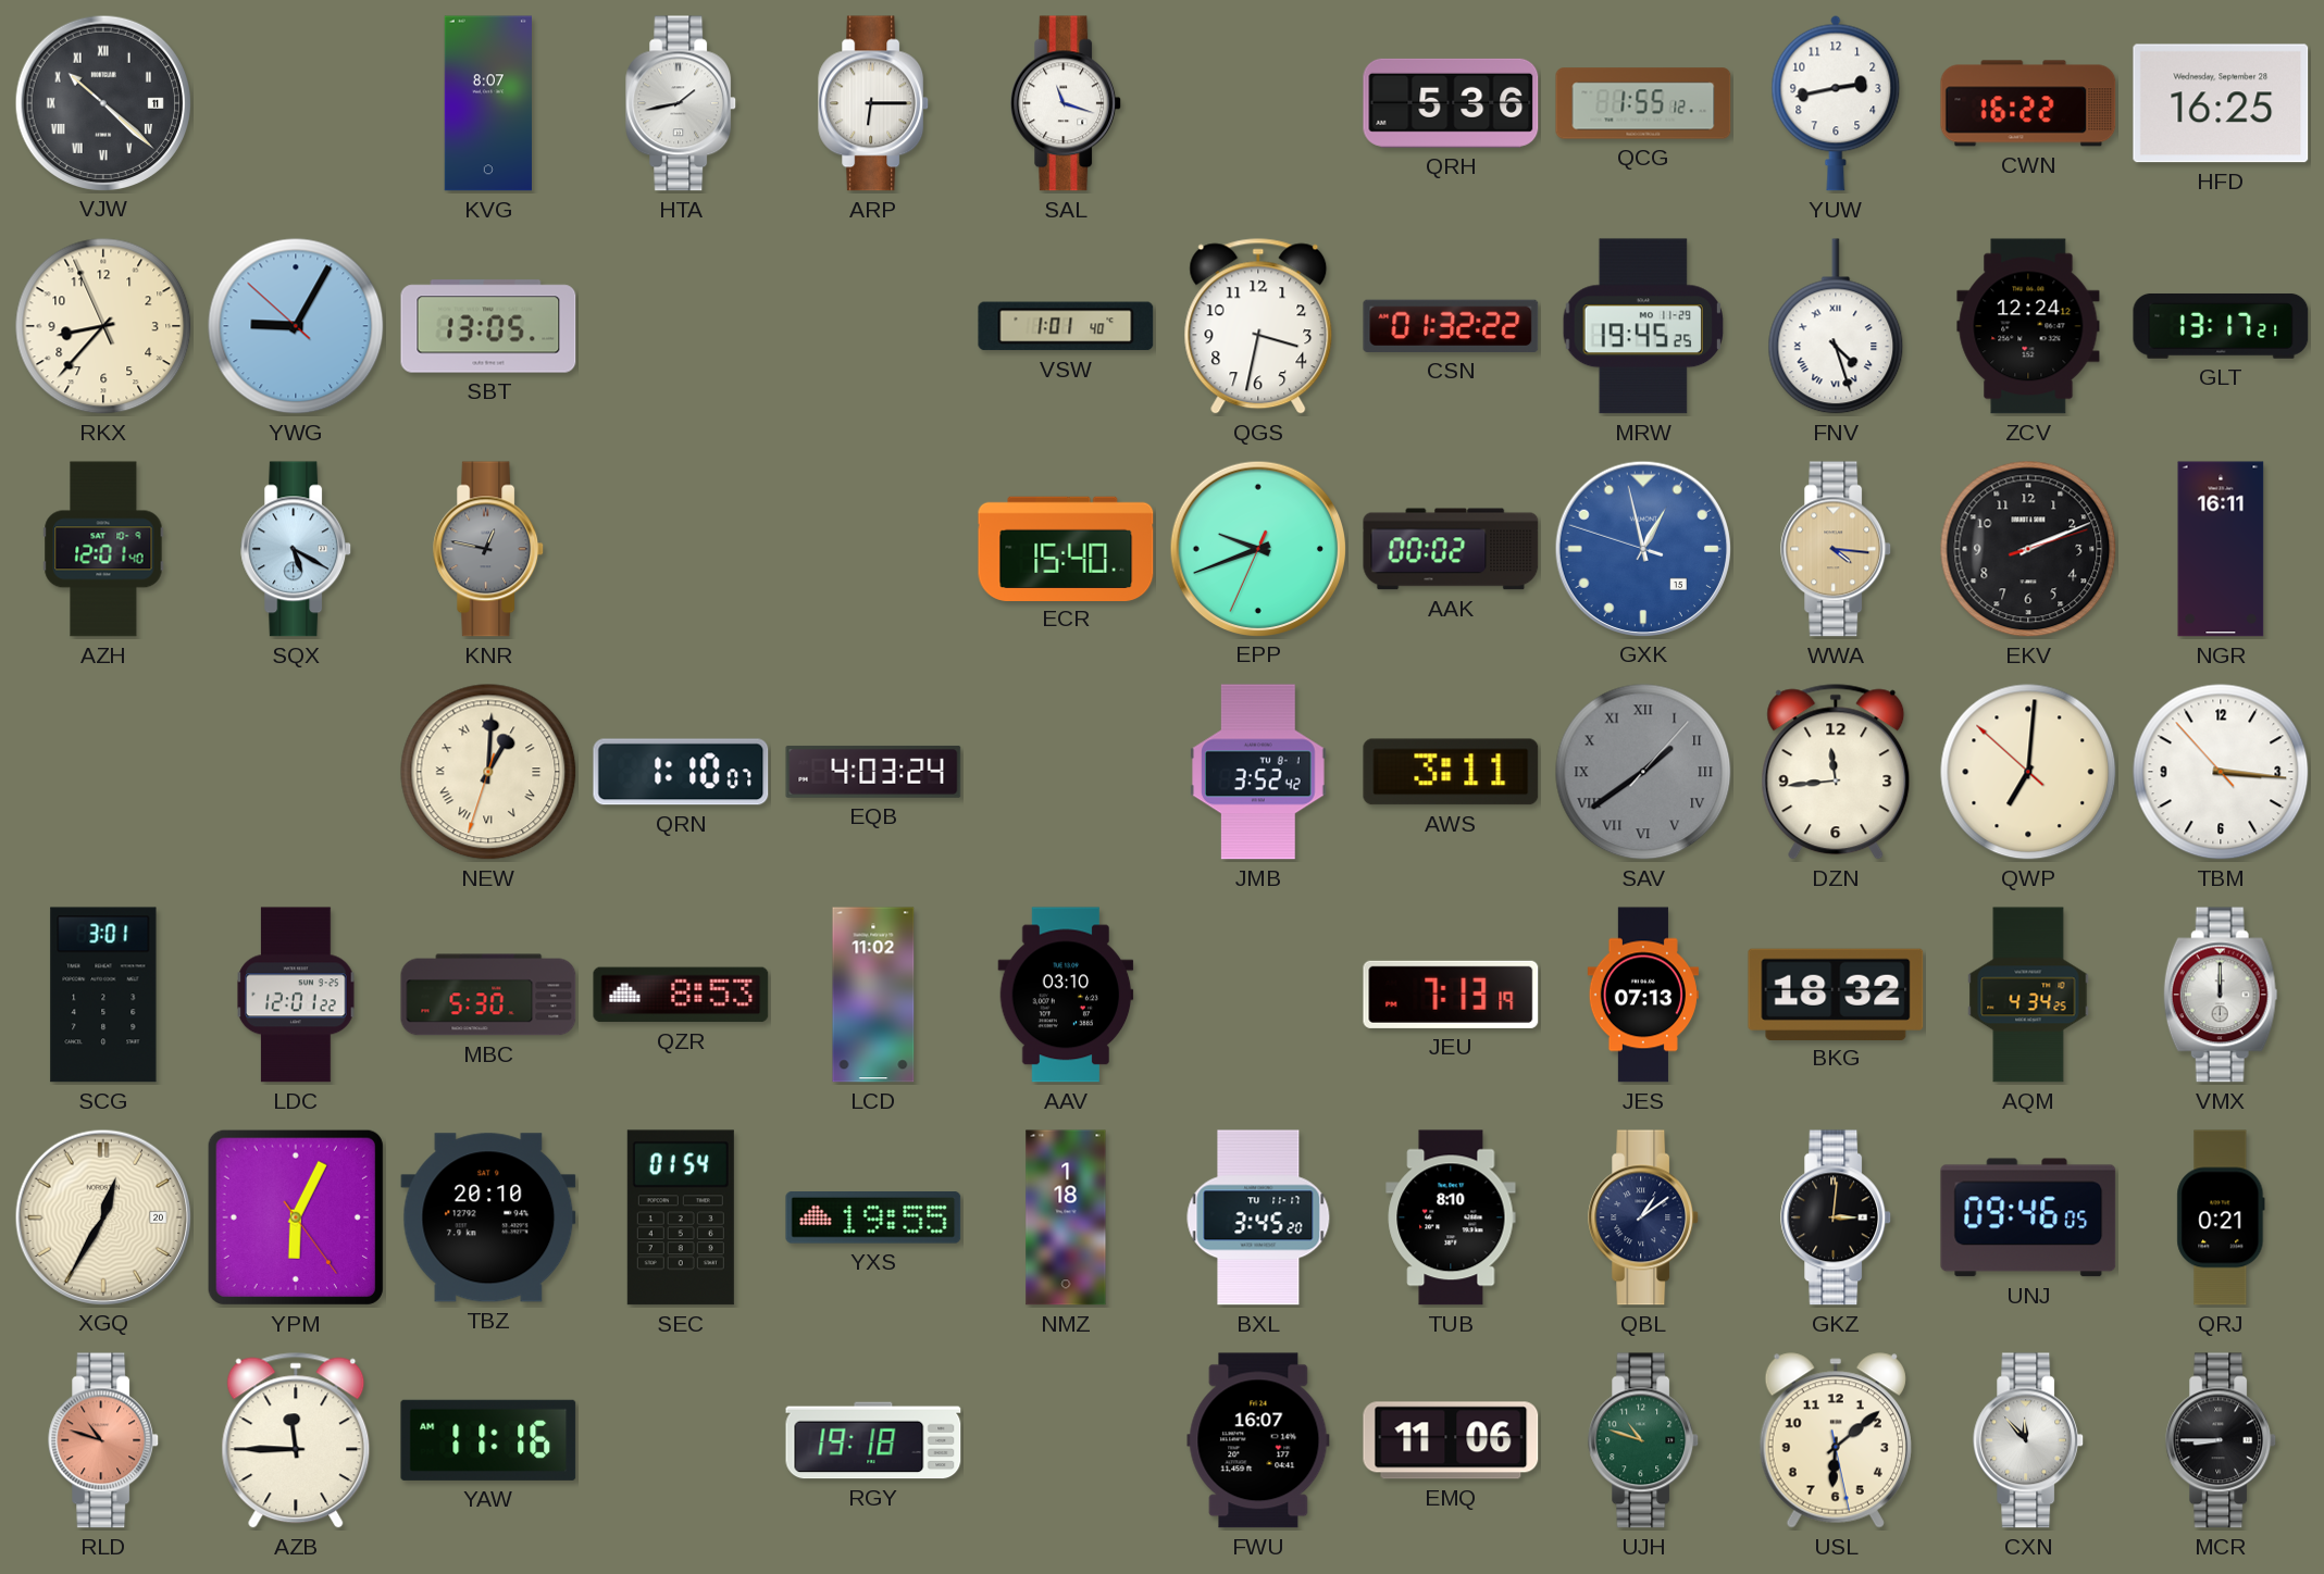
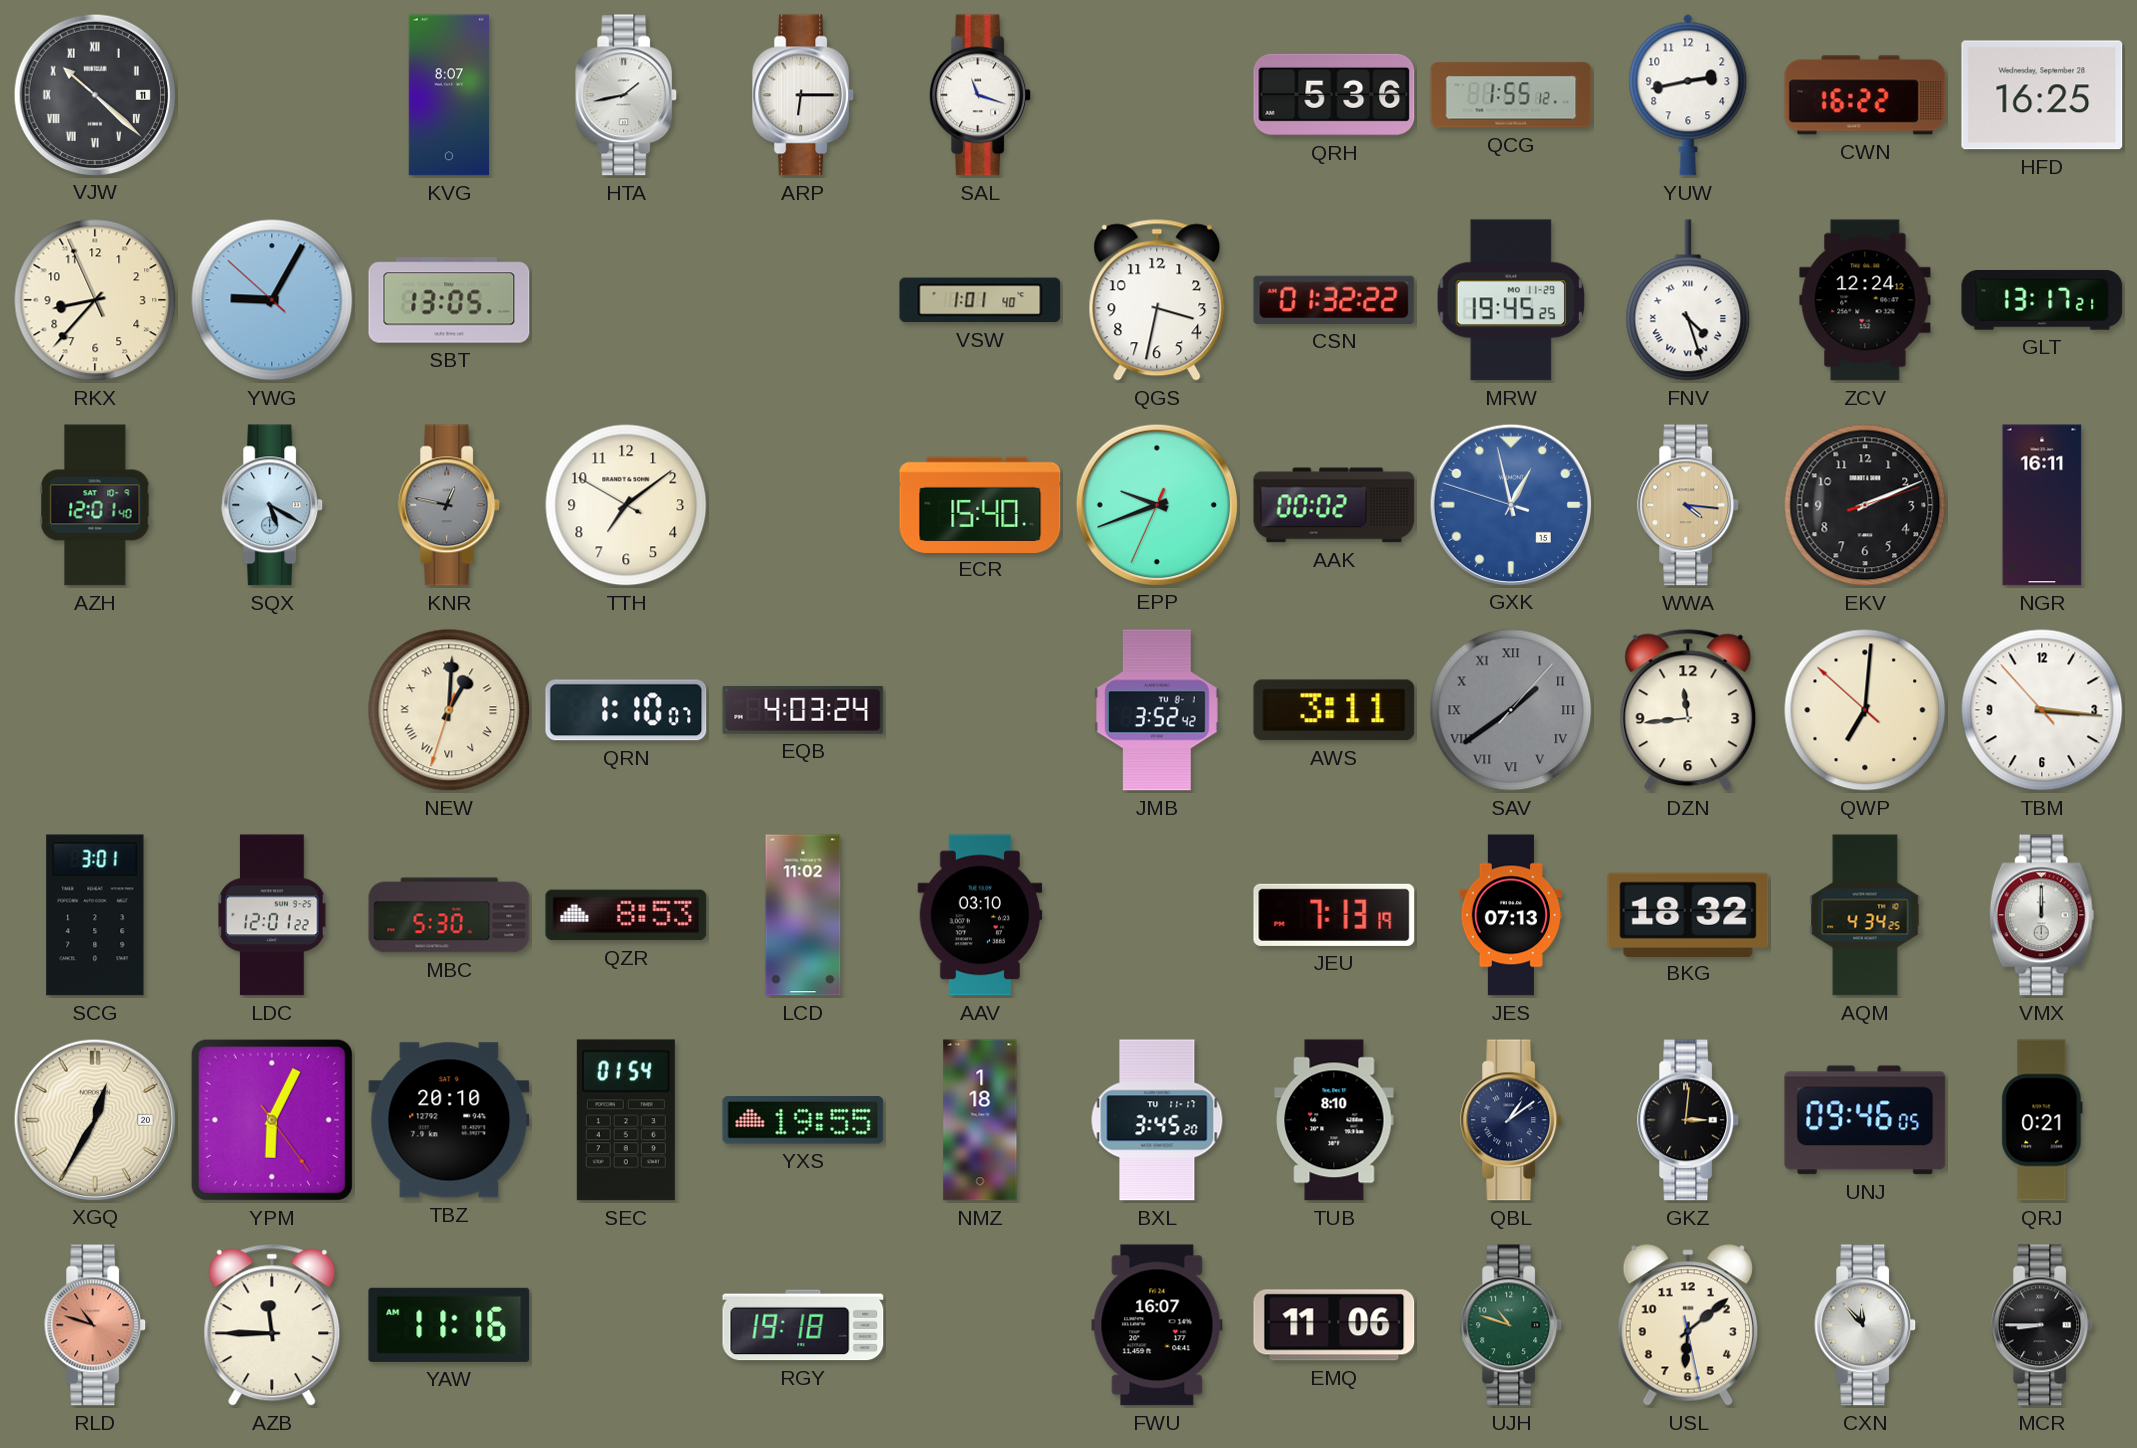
TTH: none -> 7:08
